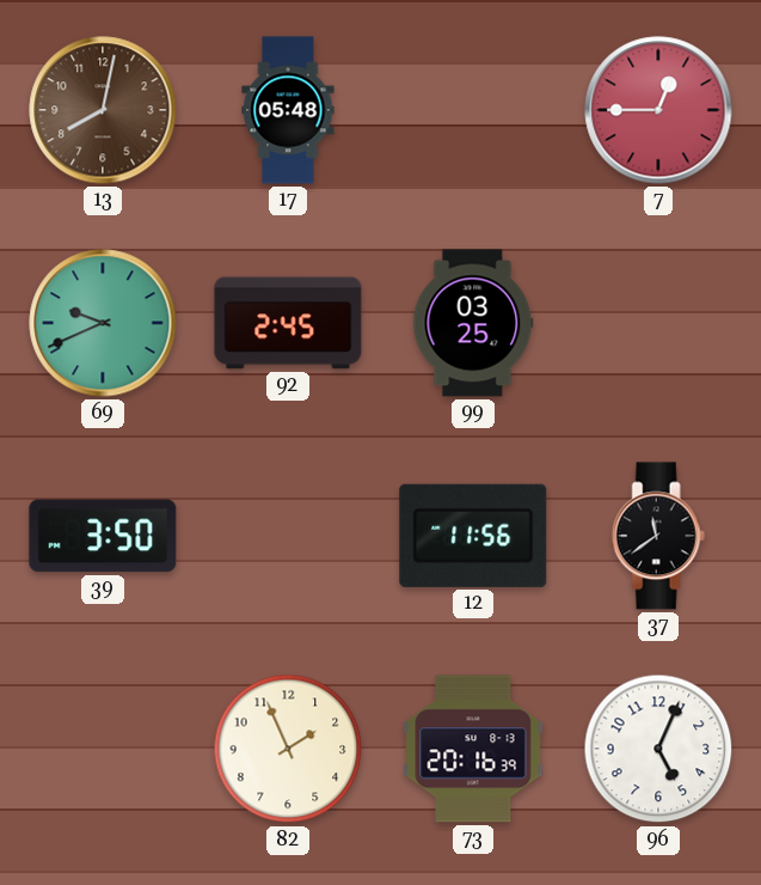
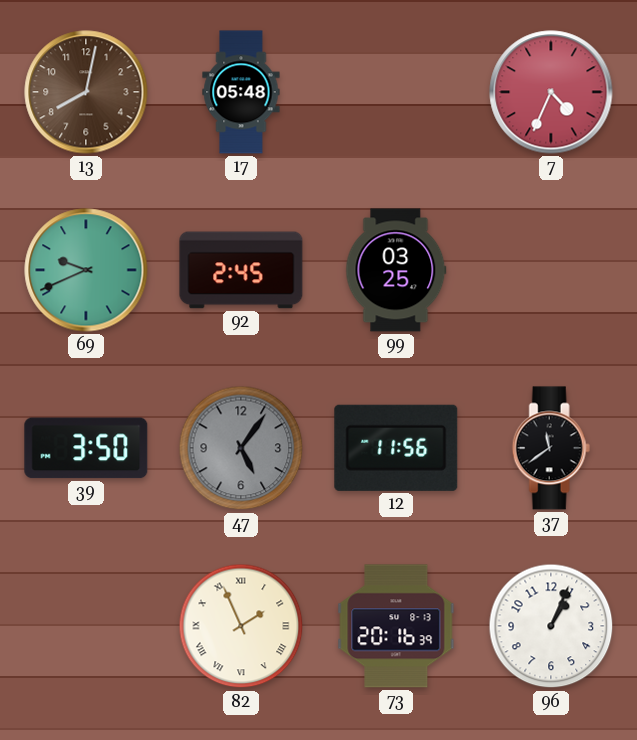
7: 12:45 -> 4:34
47: none -> 5:06
82 numerals: Arabic -> Roman
96: 5:04 -> 1:04
